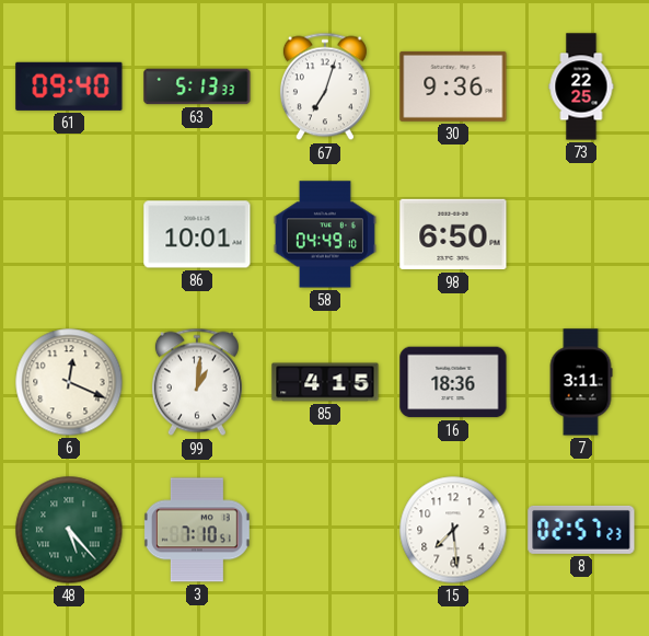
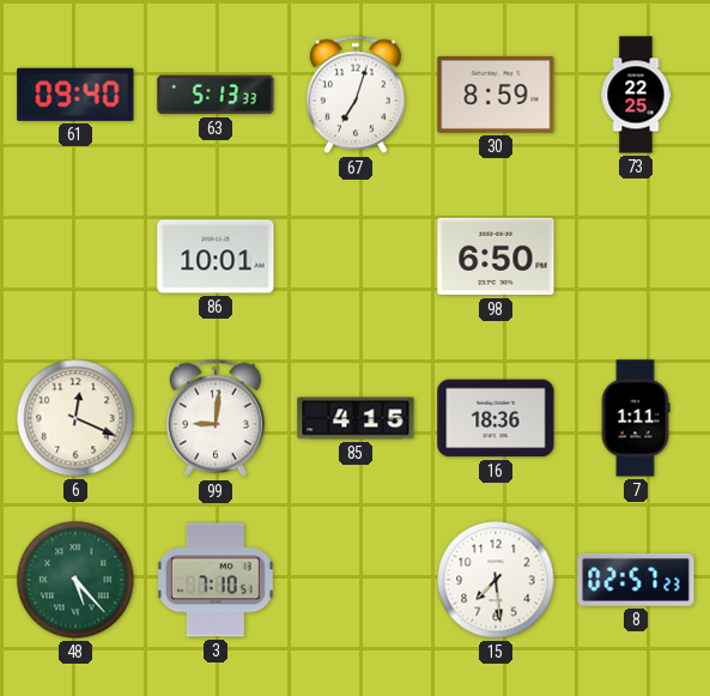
30: 9:36 -> 8:59
58: 04:49 -> none
99: 1:01 -> 9:01
7: 3:11 -> 1:11
